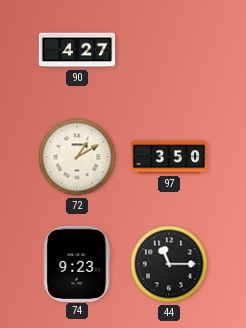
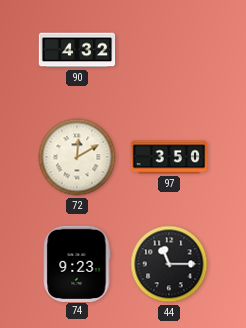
90: 4:27 -> 4:32
72: 1:10 -> 12:10
